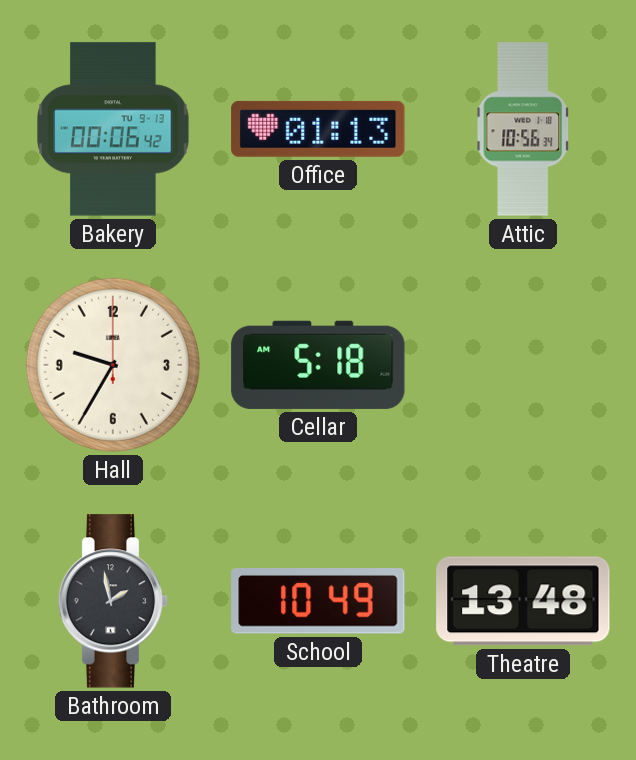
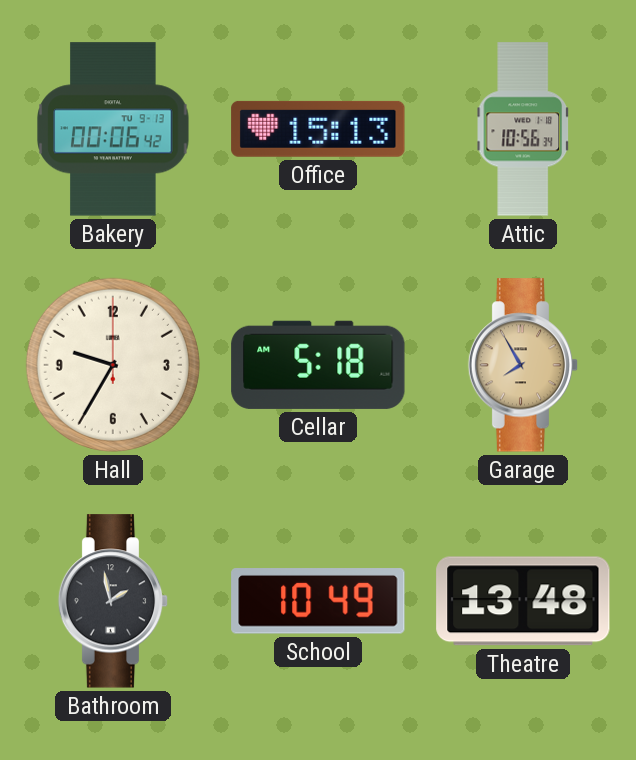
Office: 01:13 -> 15:13
Garage: none -> 7:55
